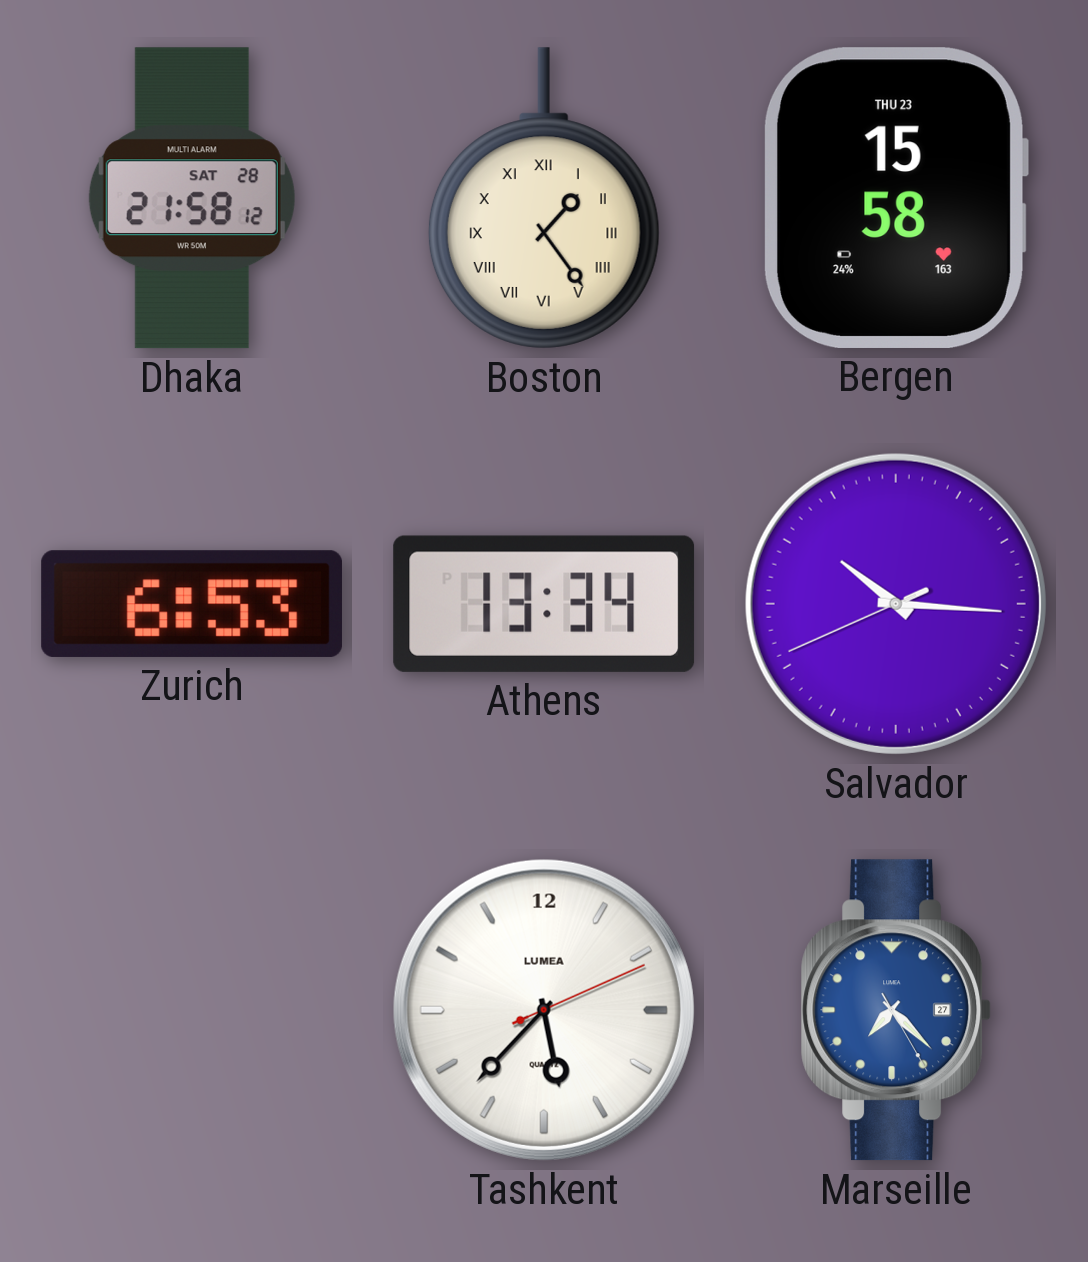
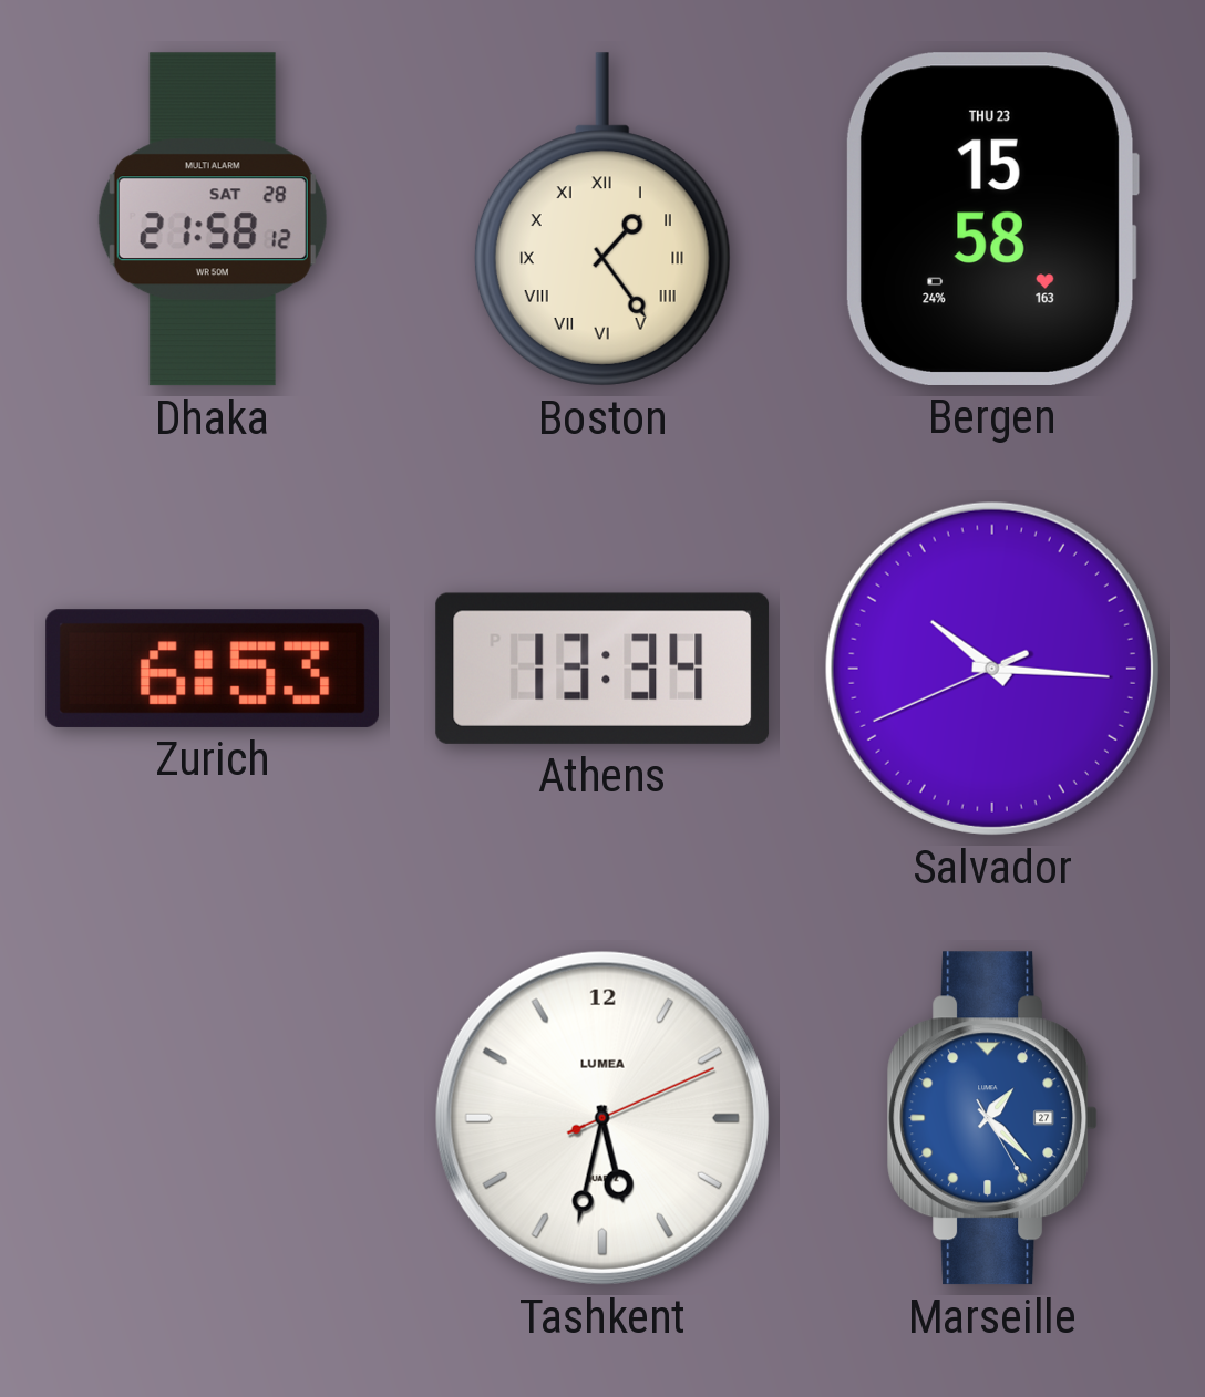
Tashkent: 5:37 -> 5:32
Marseille: 7:22 -> 1:22
